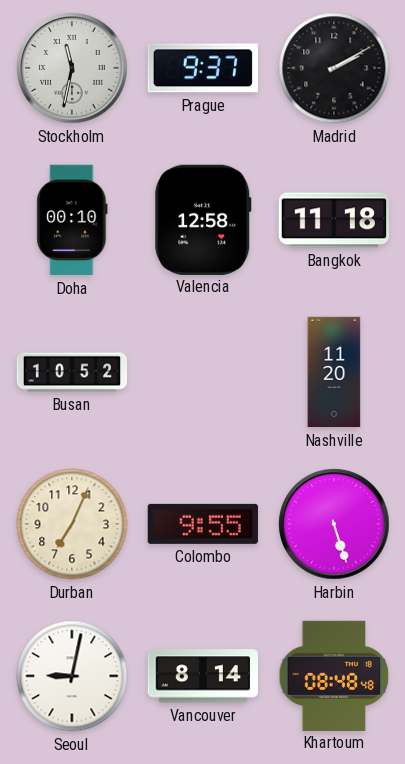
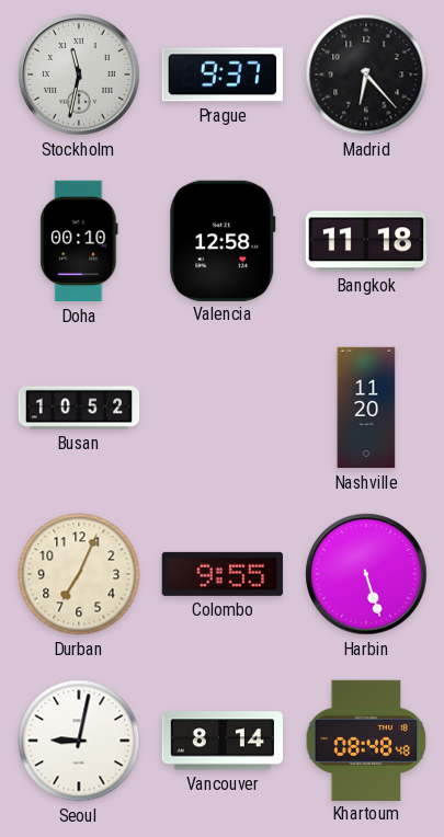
Madrid: 2:10 -> 6:23
